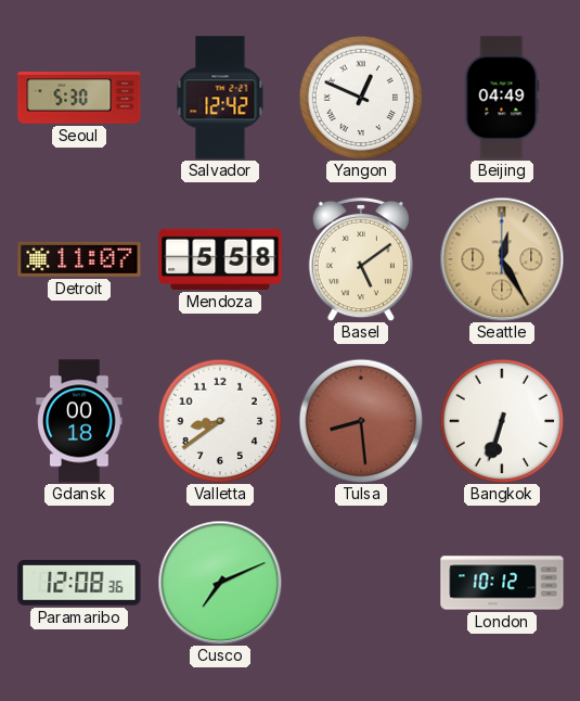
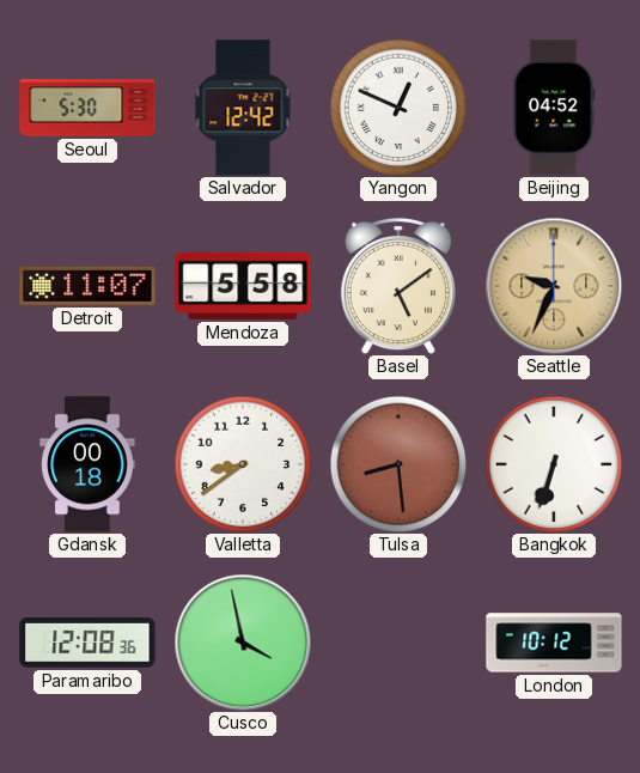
Beijing: 04:49 -> 04:52
Seattle: 12:25 -> 9:34
Cusco: 7:11 -> 3:58
